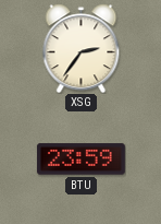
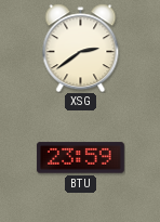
XSG: 2:36 -> 2:39
